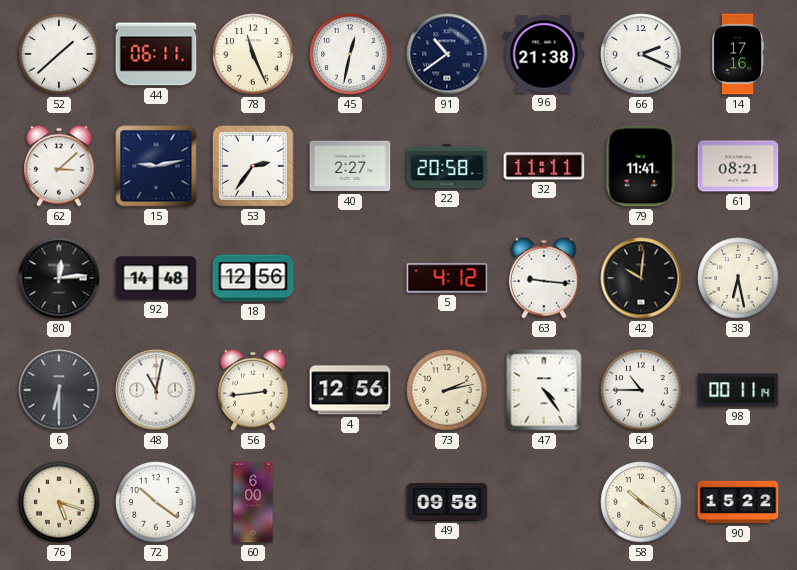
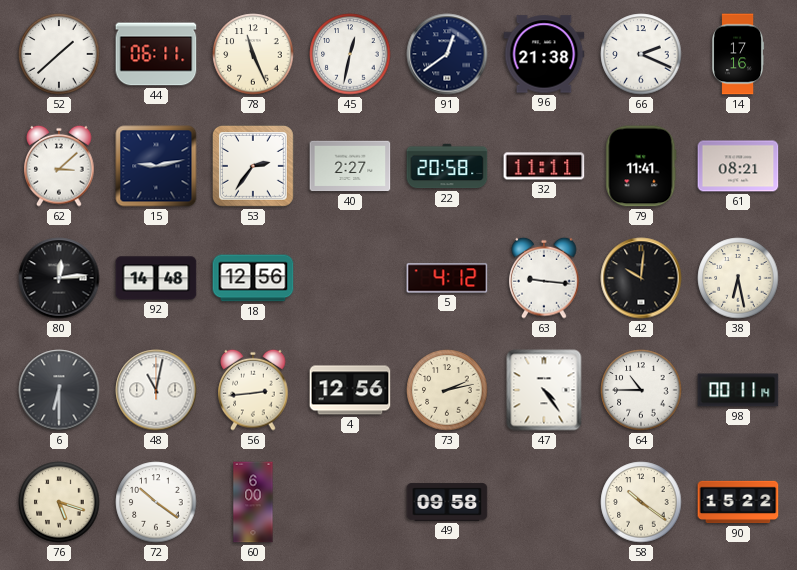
91: 10:39 -> 12:39
